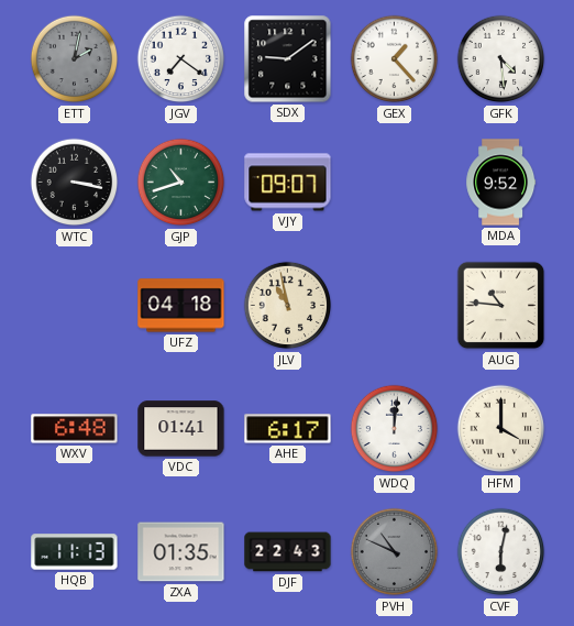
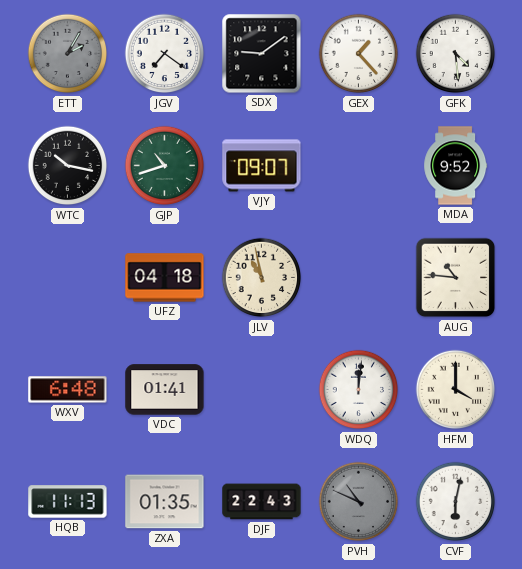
ETT: 2:02 -> 2:05
WTC: 3:17 -> 10:17
AHE: 6:17 -> none
